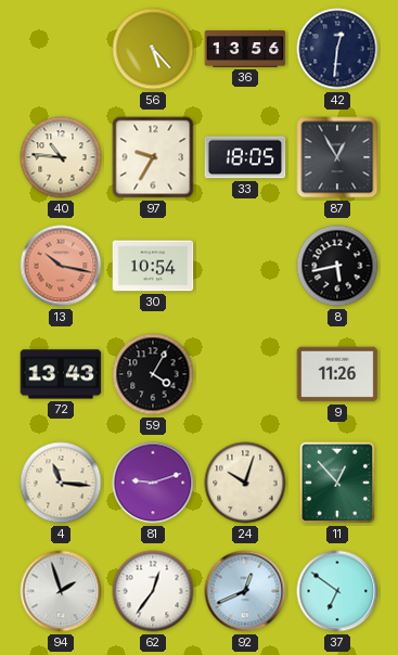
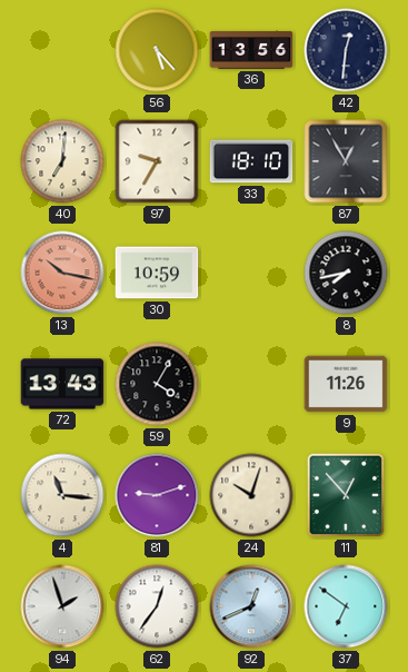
40: 10:46 -> 7:01
33: 18:05 -> 18:10
30: 10:54 -> 10:59
8: 5:43 -> 7:43
